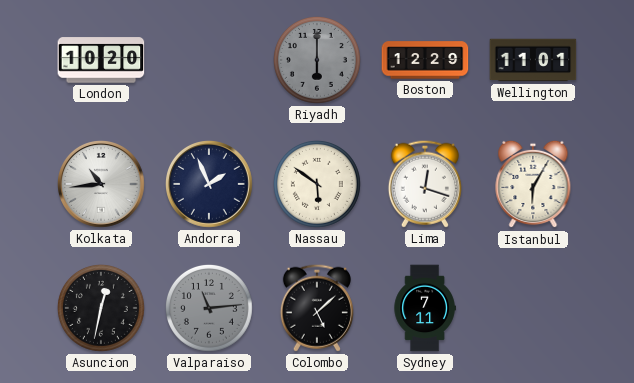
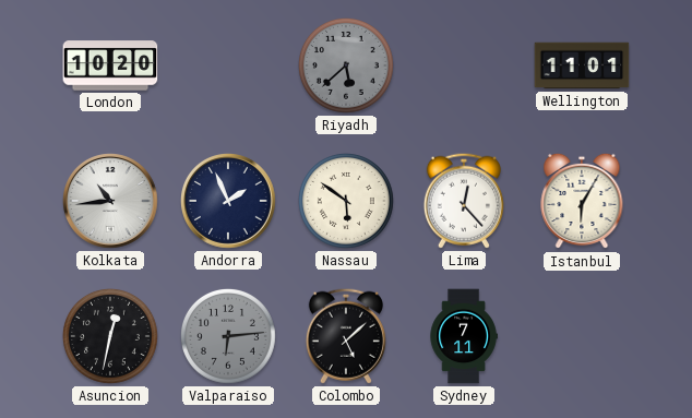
Riyadh: 6:00 -> 5:38
Boston: 12:29 -> none
Lima: 12:18 -> 12:23
Valparaiso: 11:14 -> 6:14
